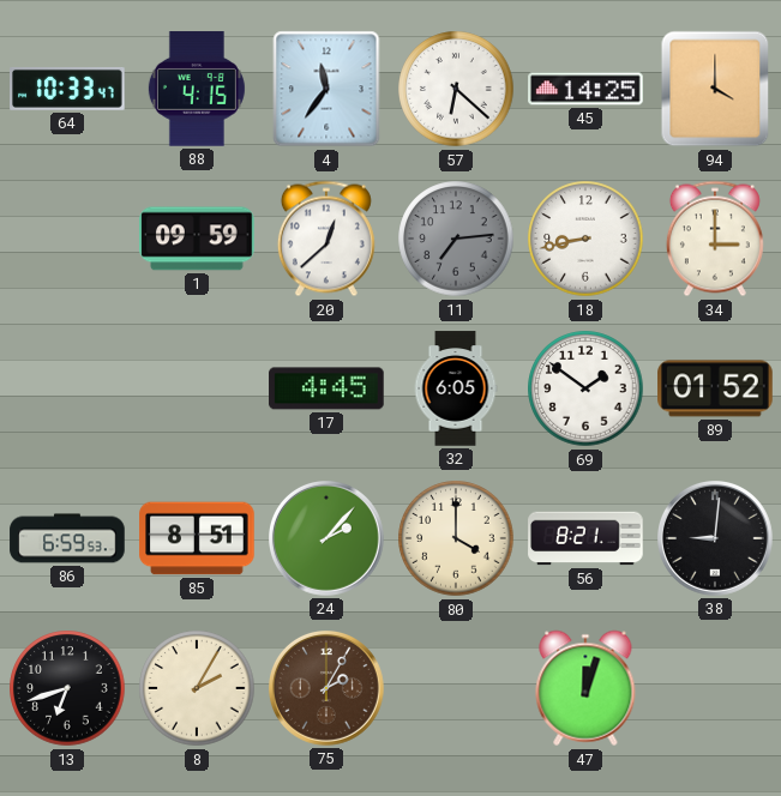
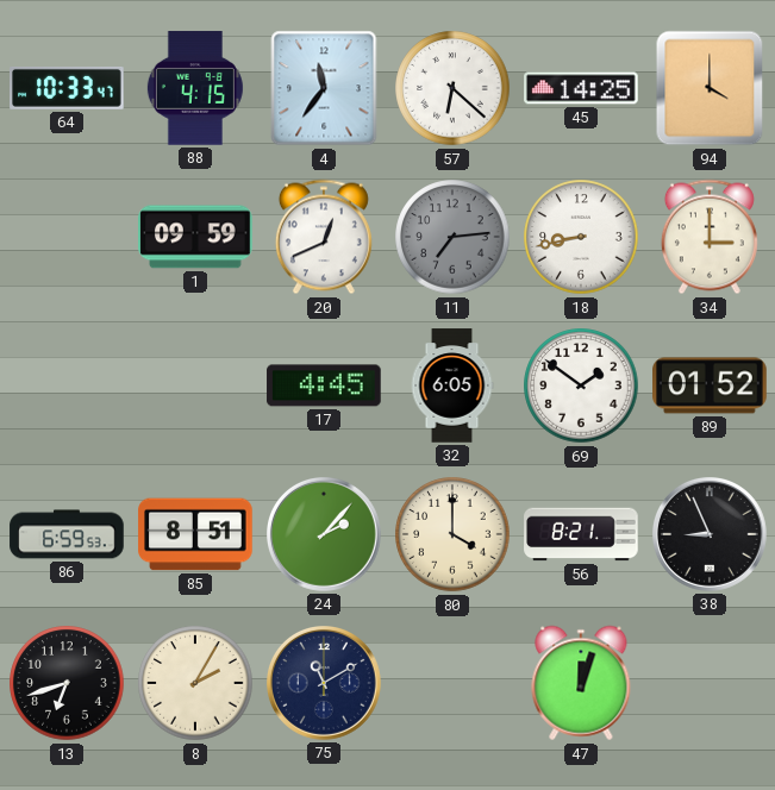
20: 12:38 -> 12:41
38: 9:01 -> 8:56
75: 2:05 -> 11:10
75 dial: brown -> navy
